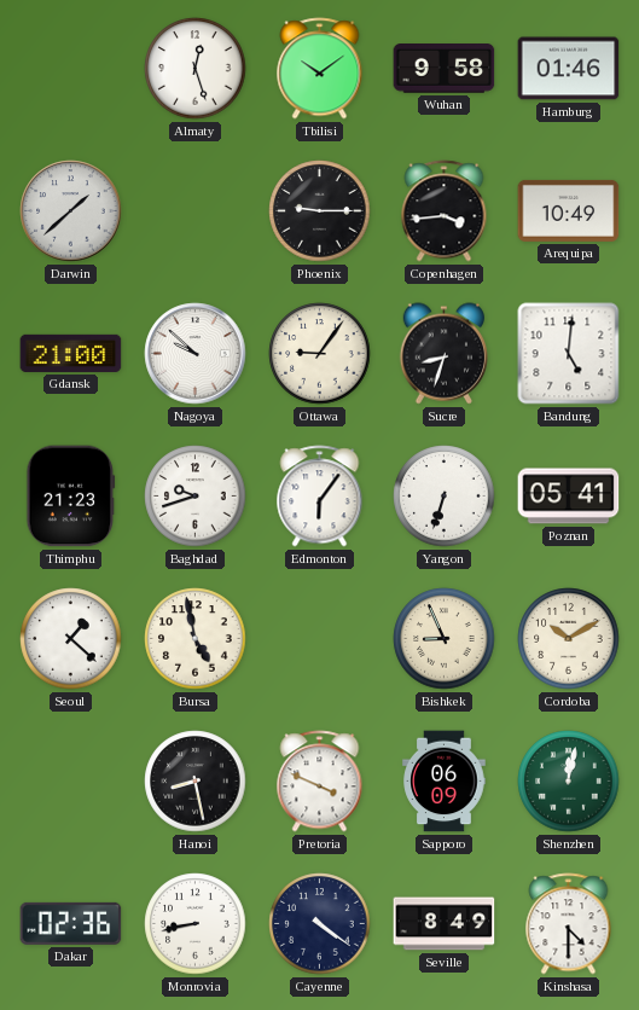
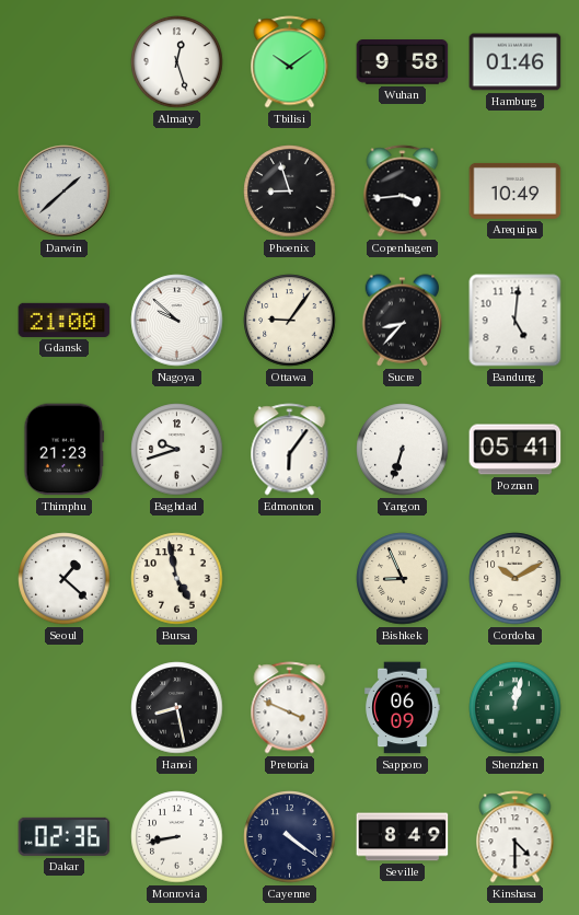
Phoenix: 9:15 -> 8:57
Sucre: 8:33 -> 8:37
